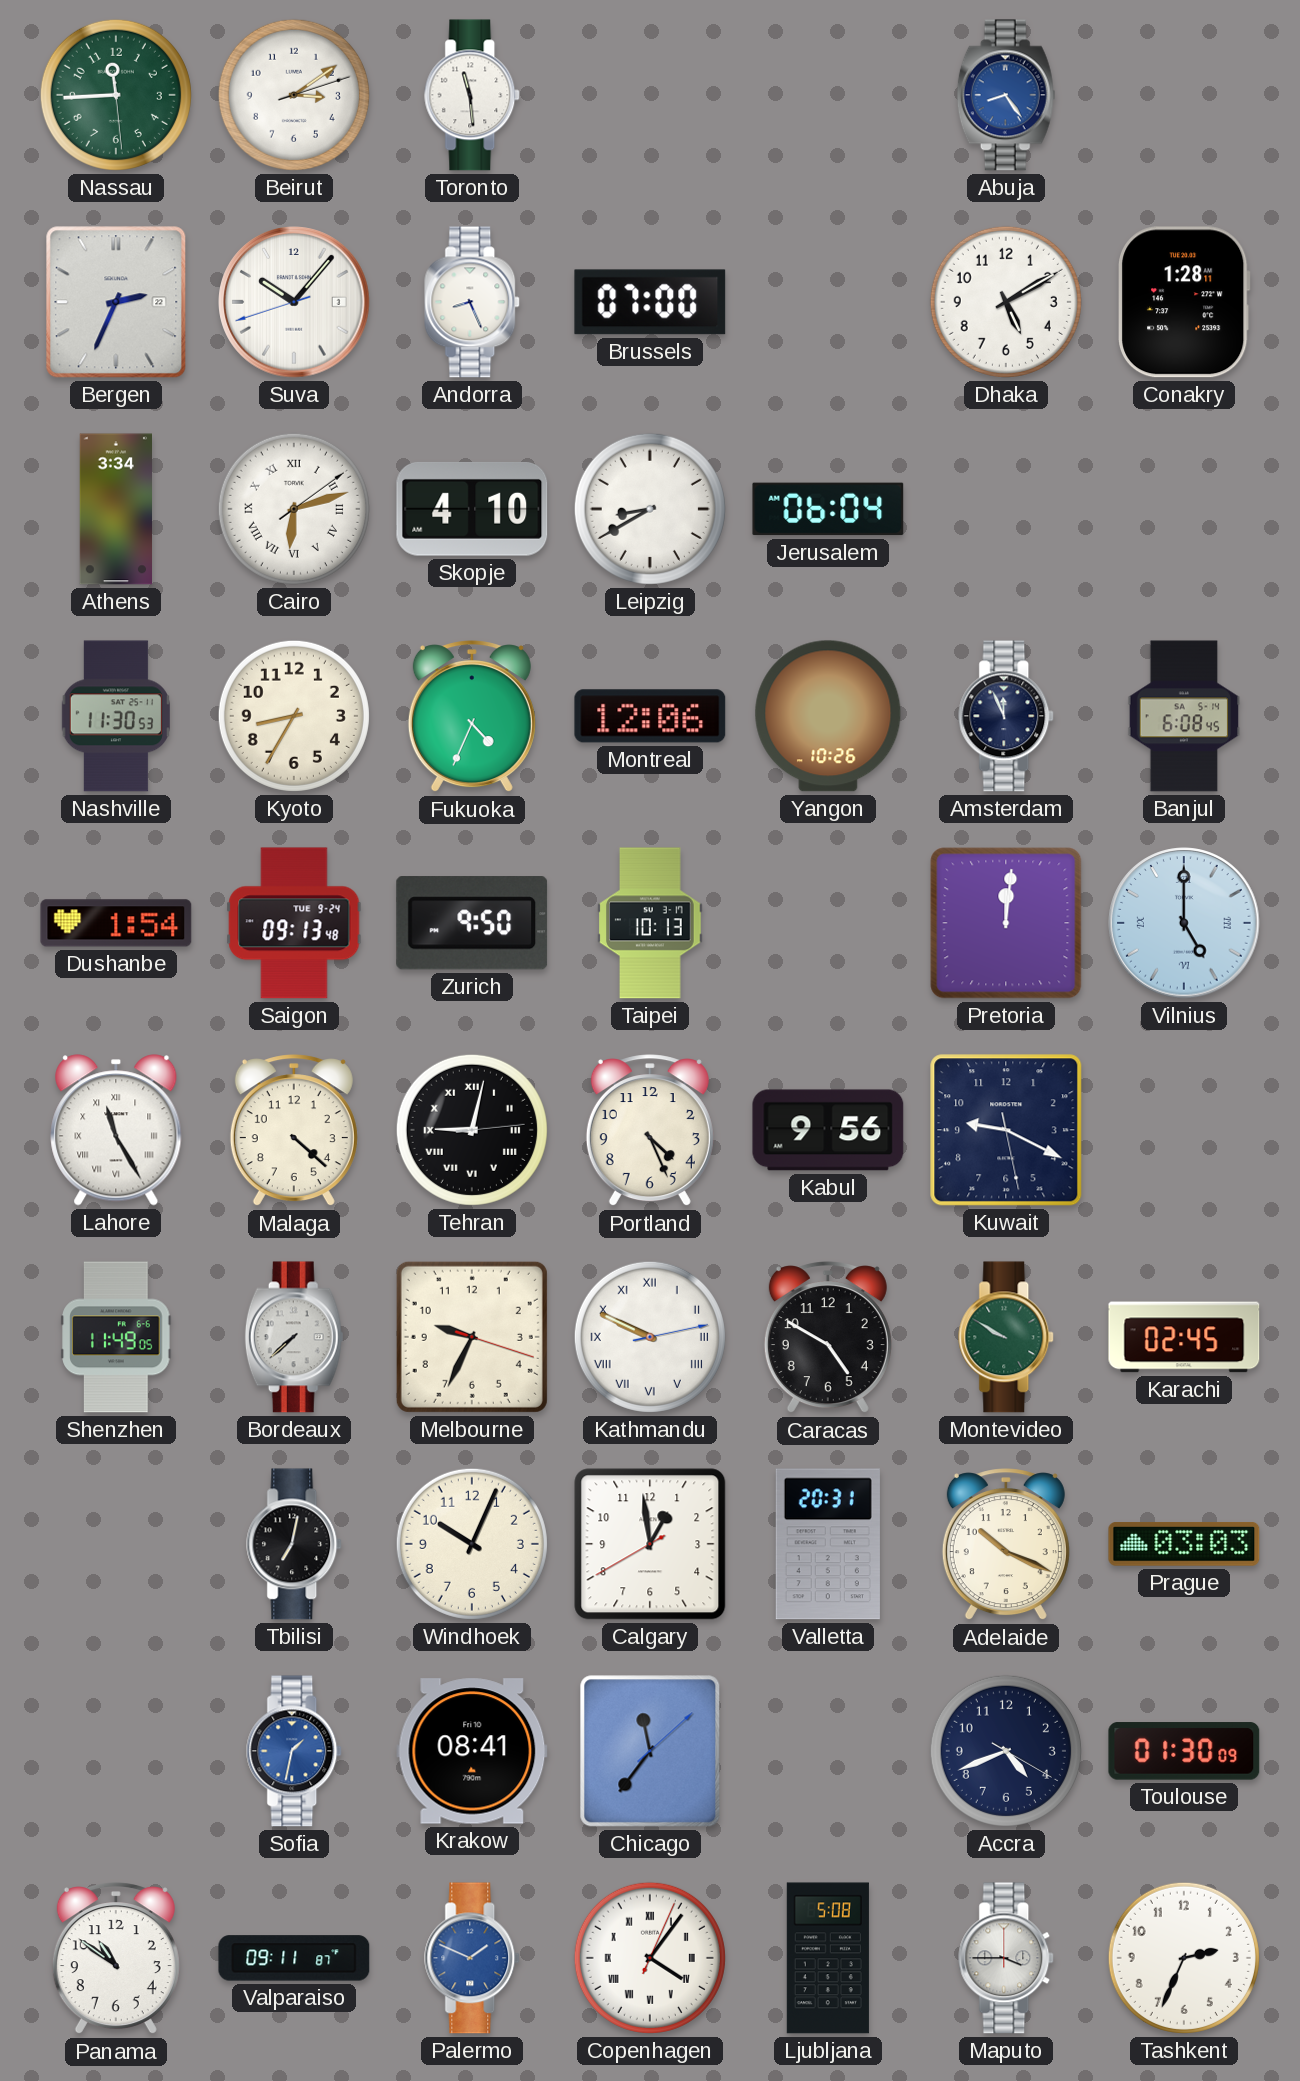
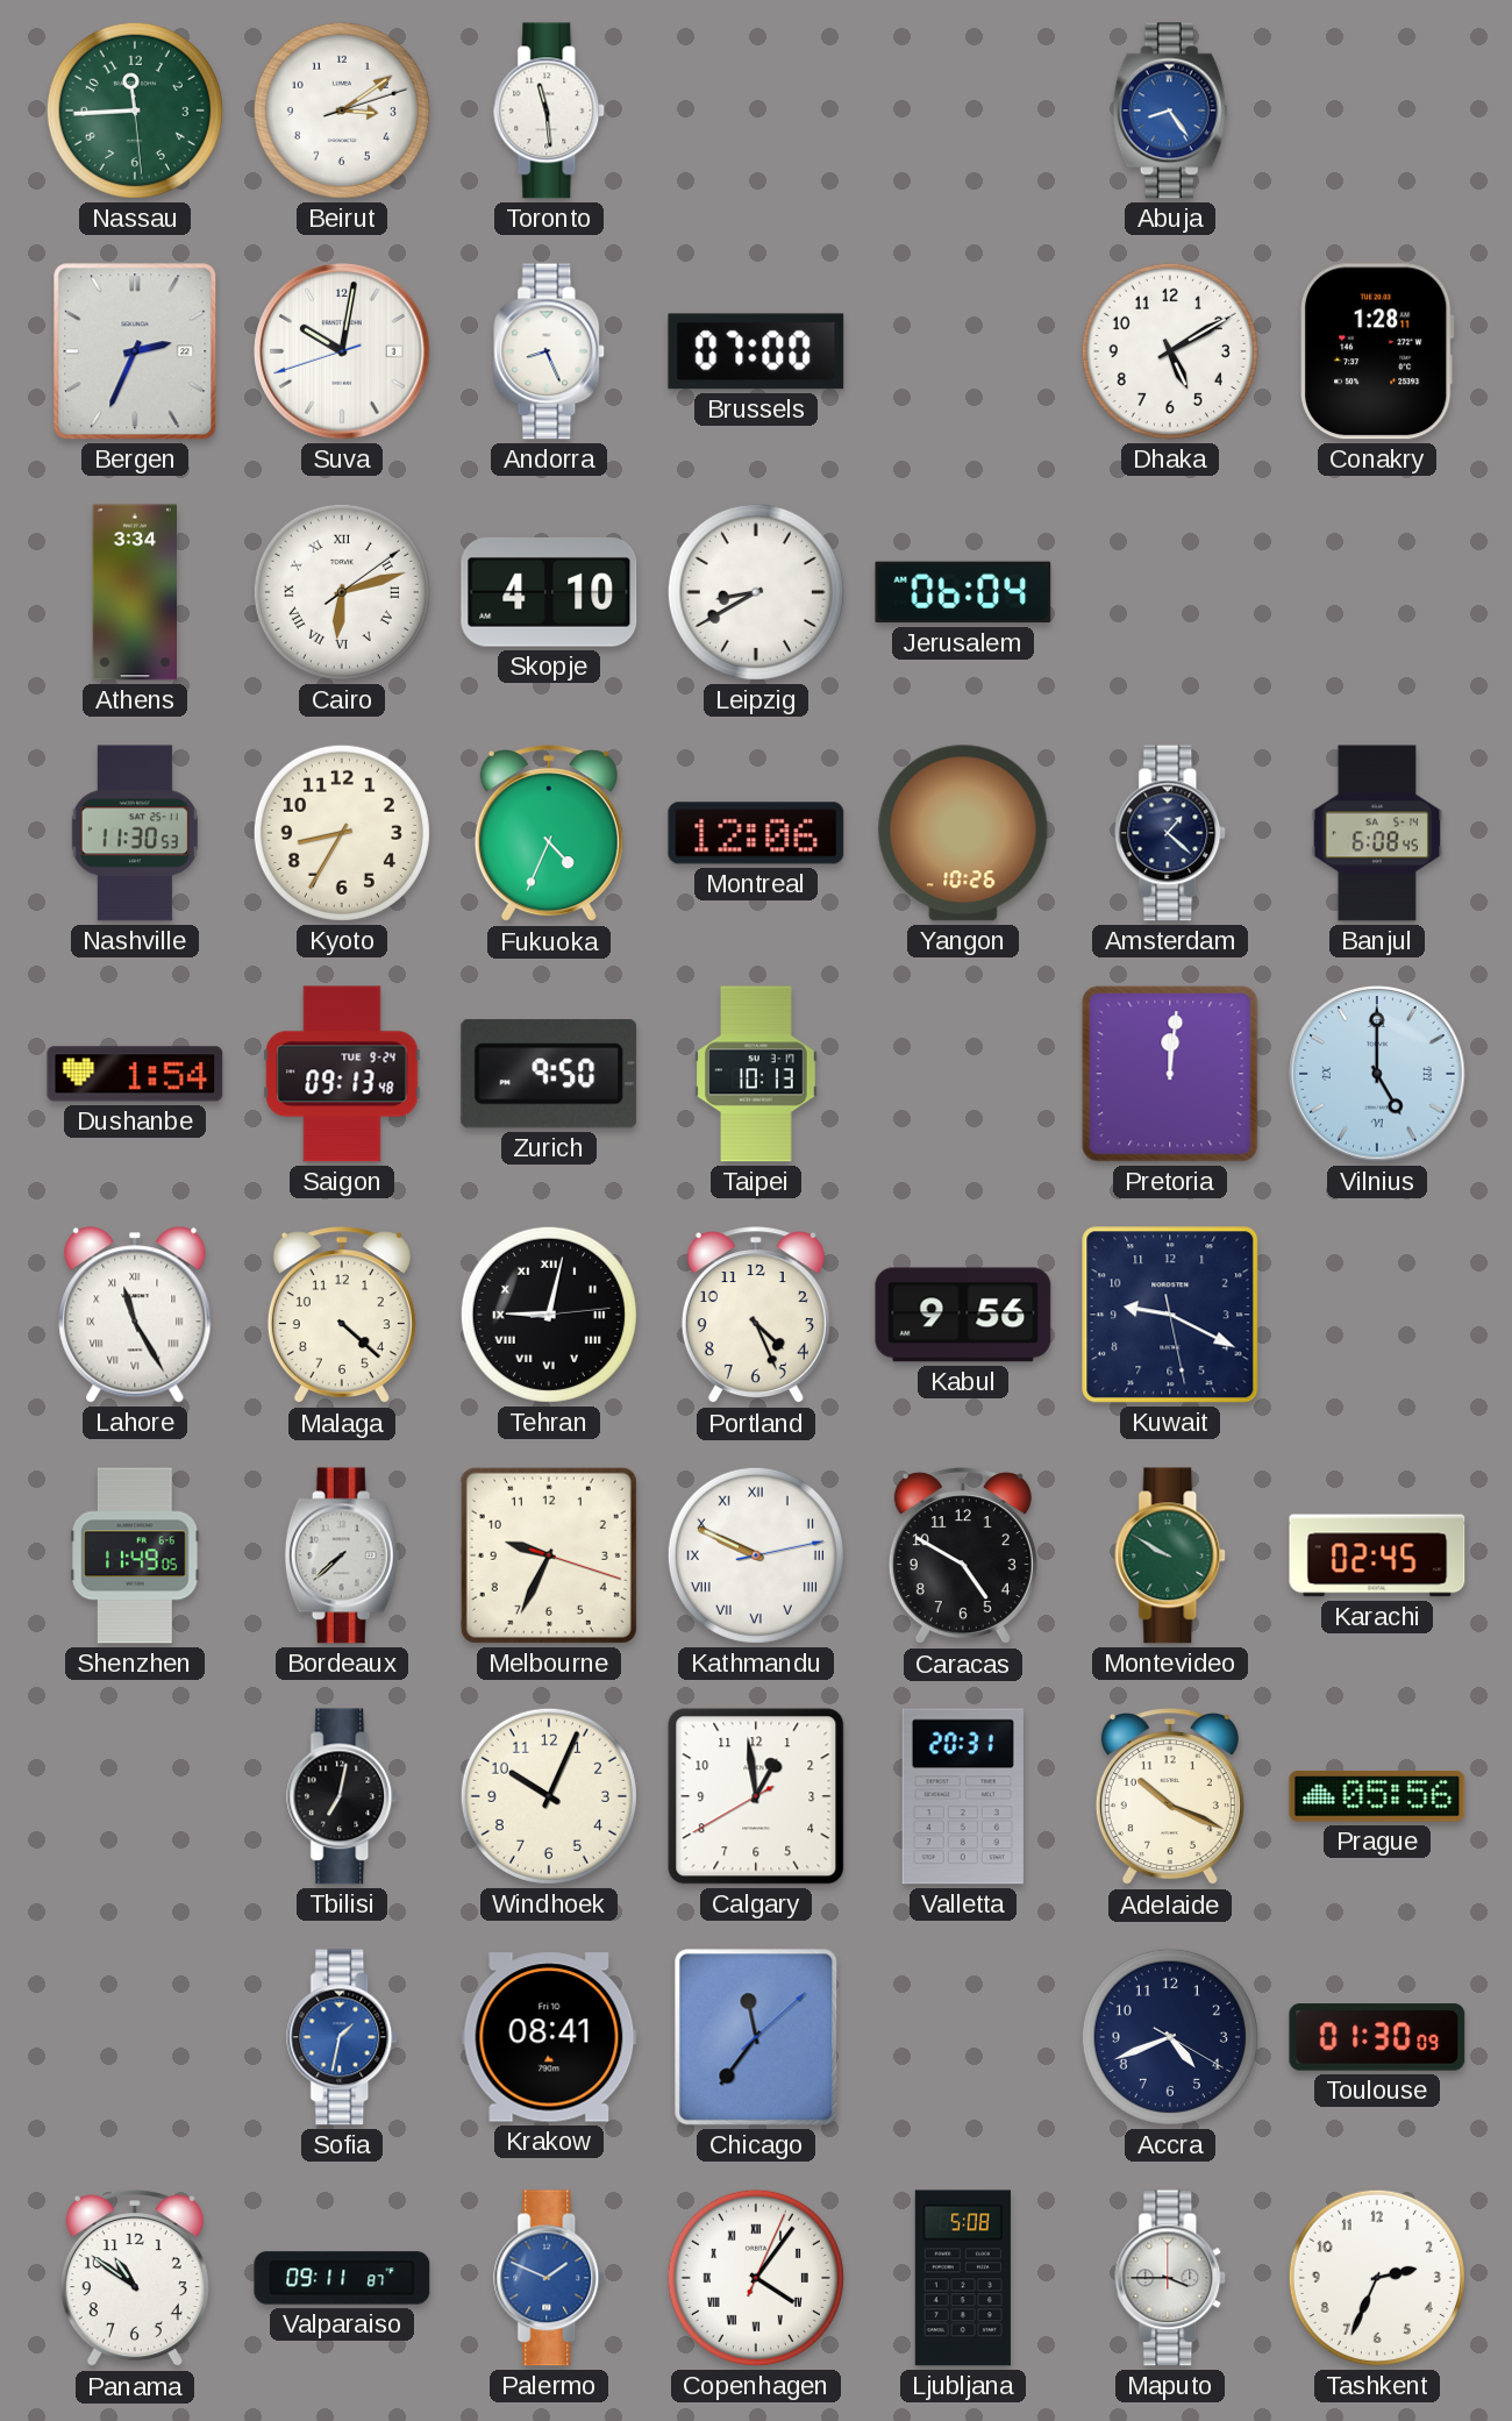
Suva: 10:06 -> 10:01
Amsterdam: 11:56 -> 1:22
Prague: 03:03 -> 05:56
